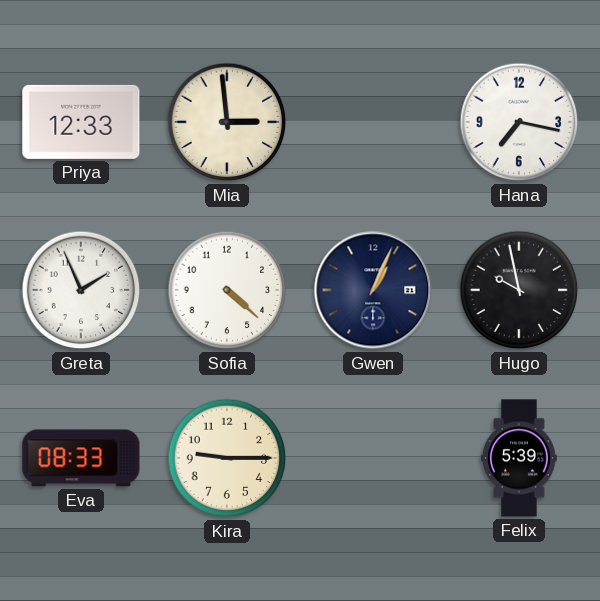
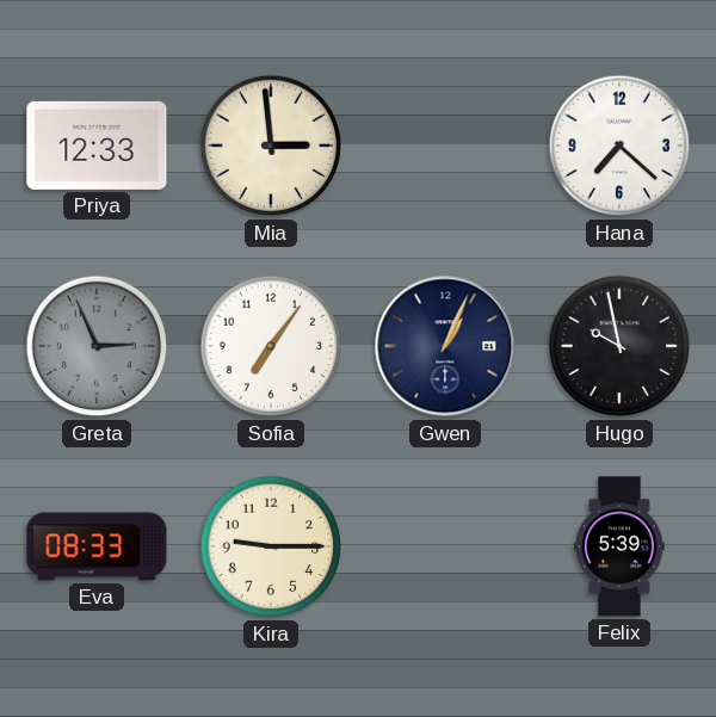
Hana: 7:17 -> 7:22
Greta: 1:56 -> 2:56
Greta dial: white -> grey
Sofia: 4:22 -> 7:06
